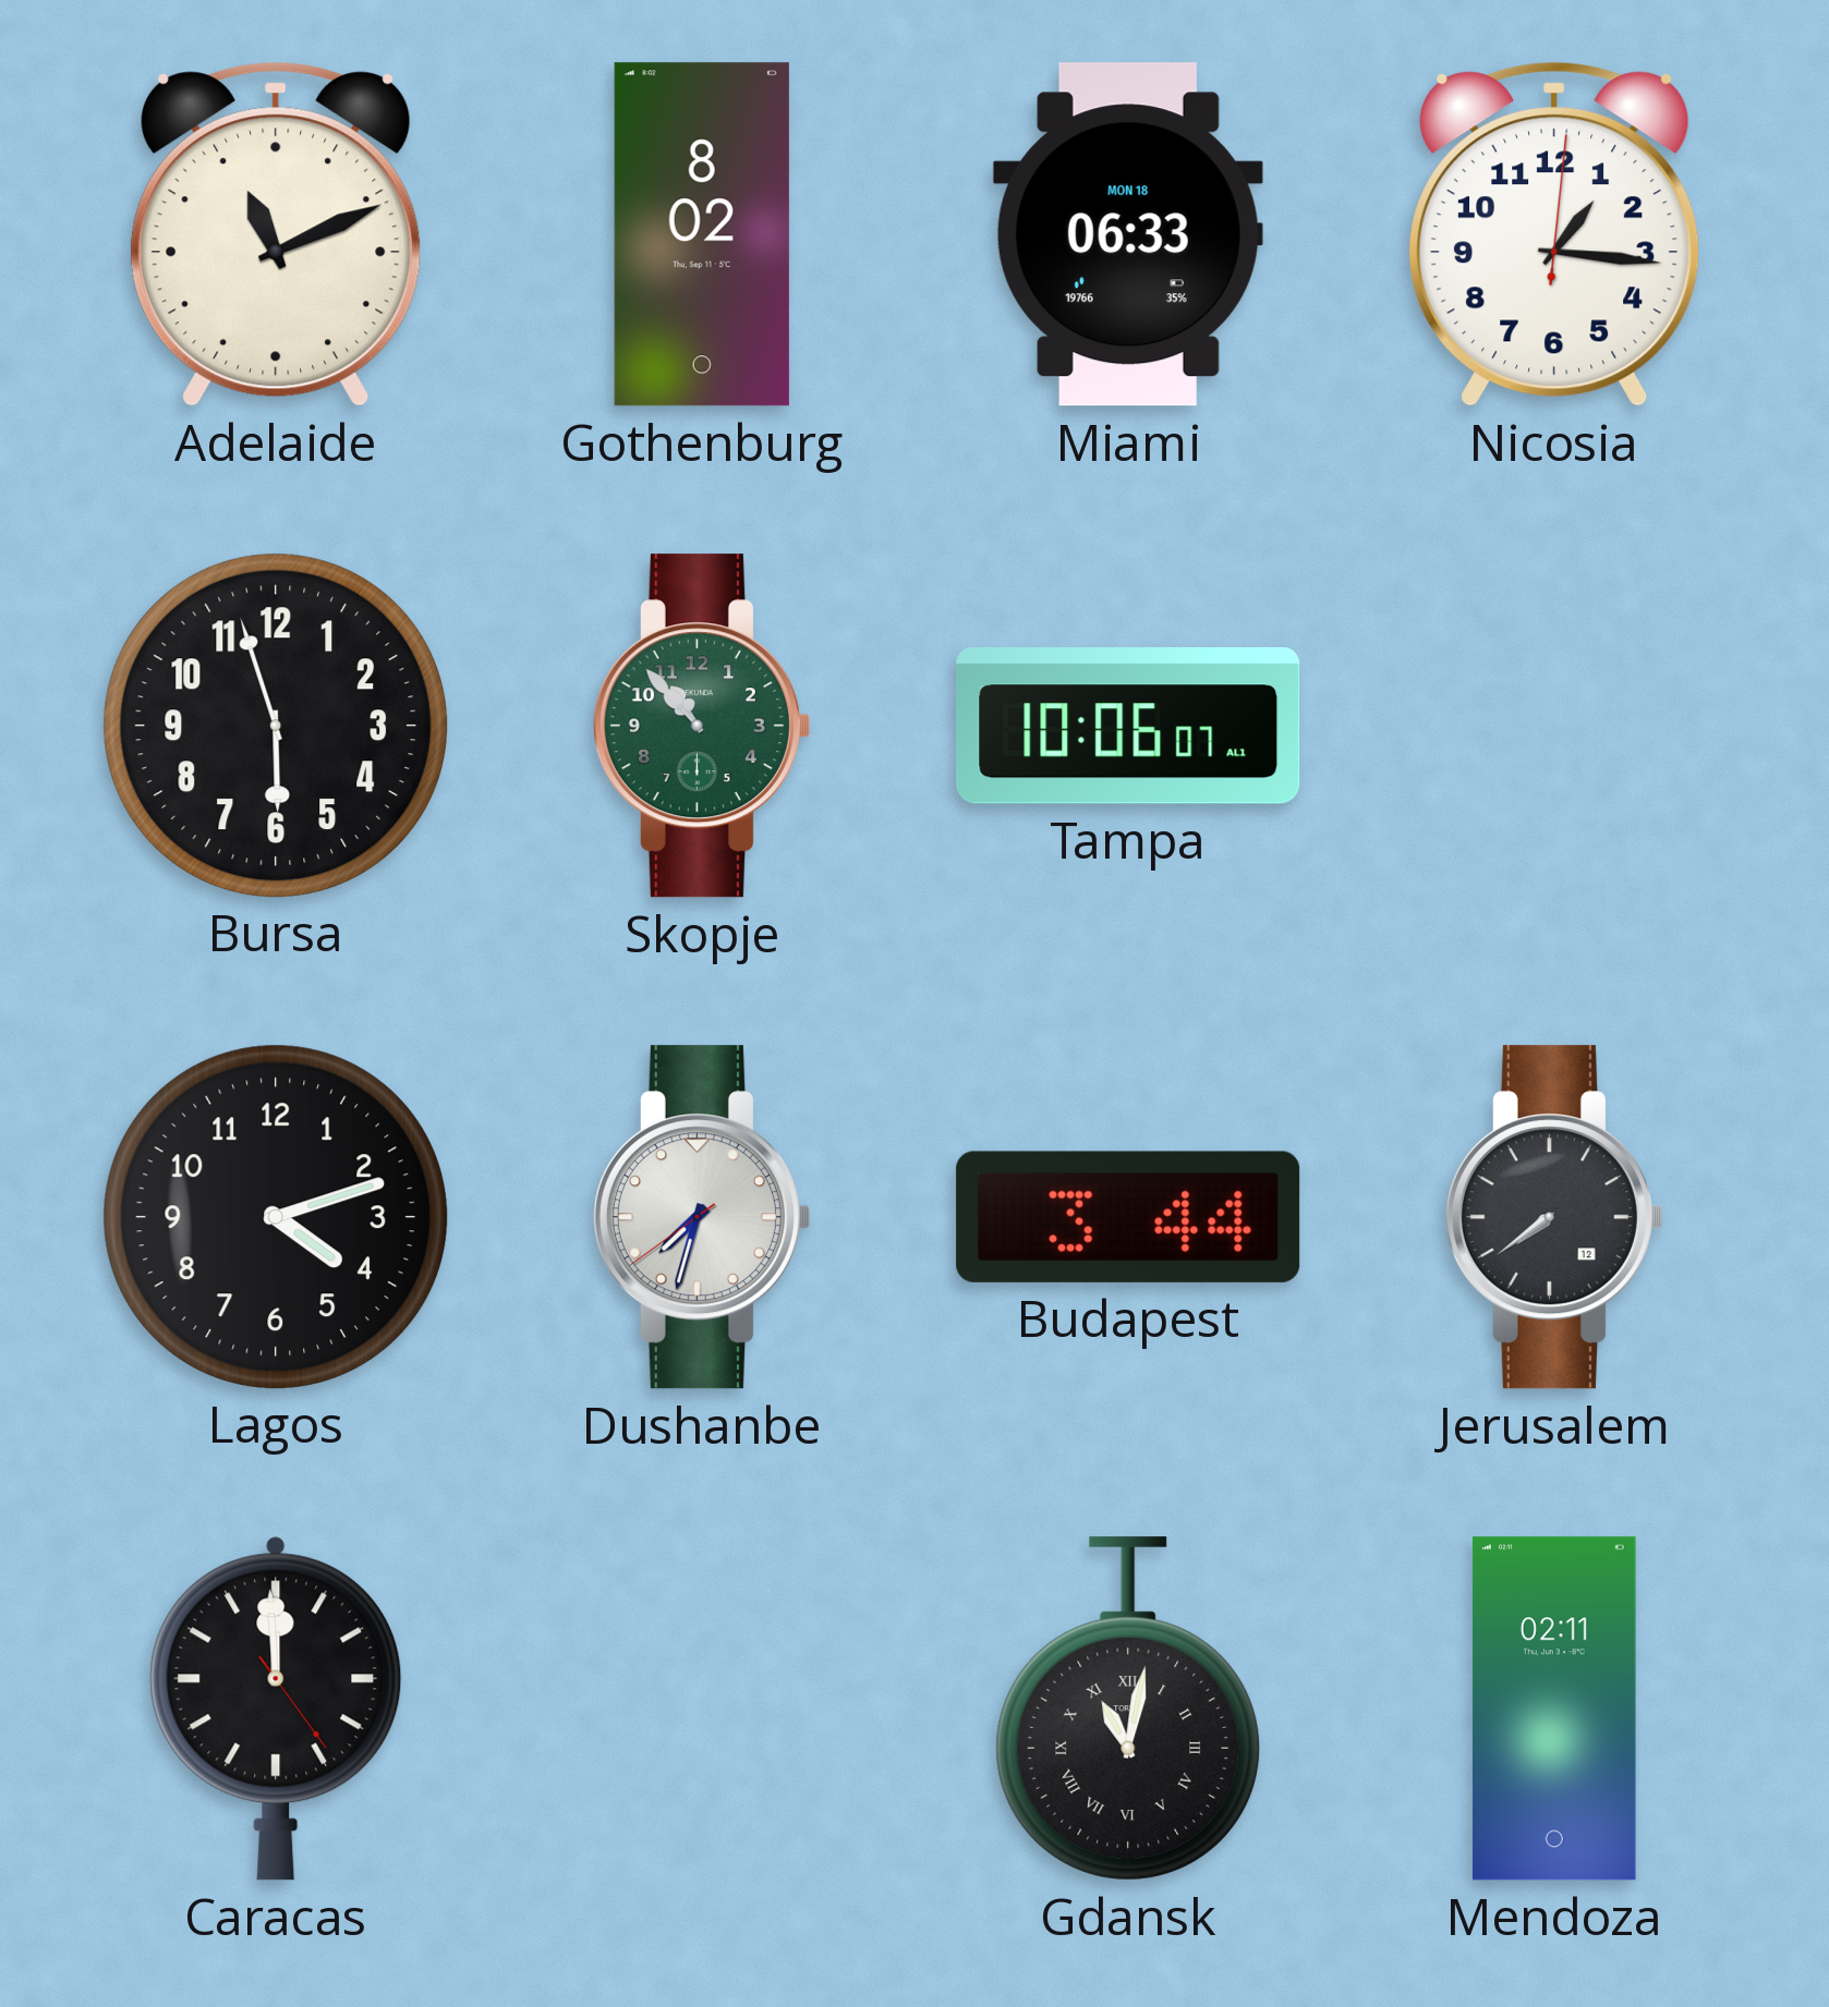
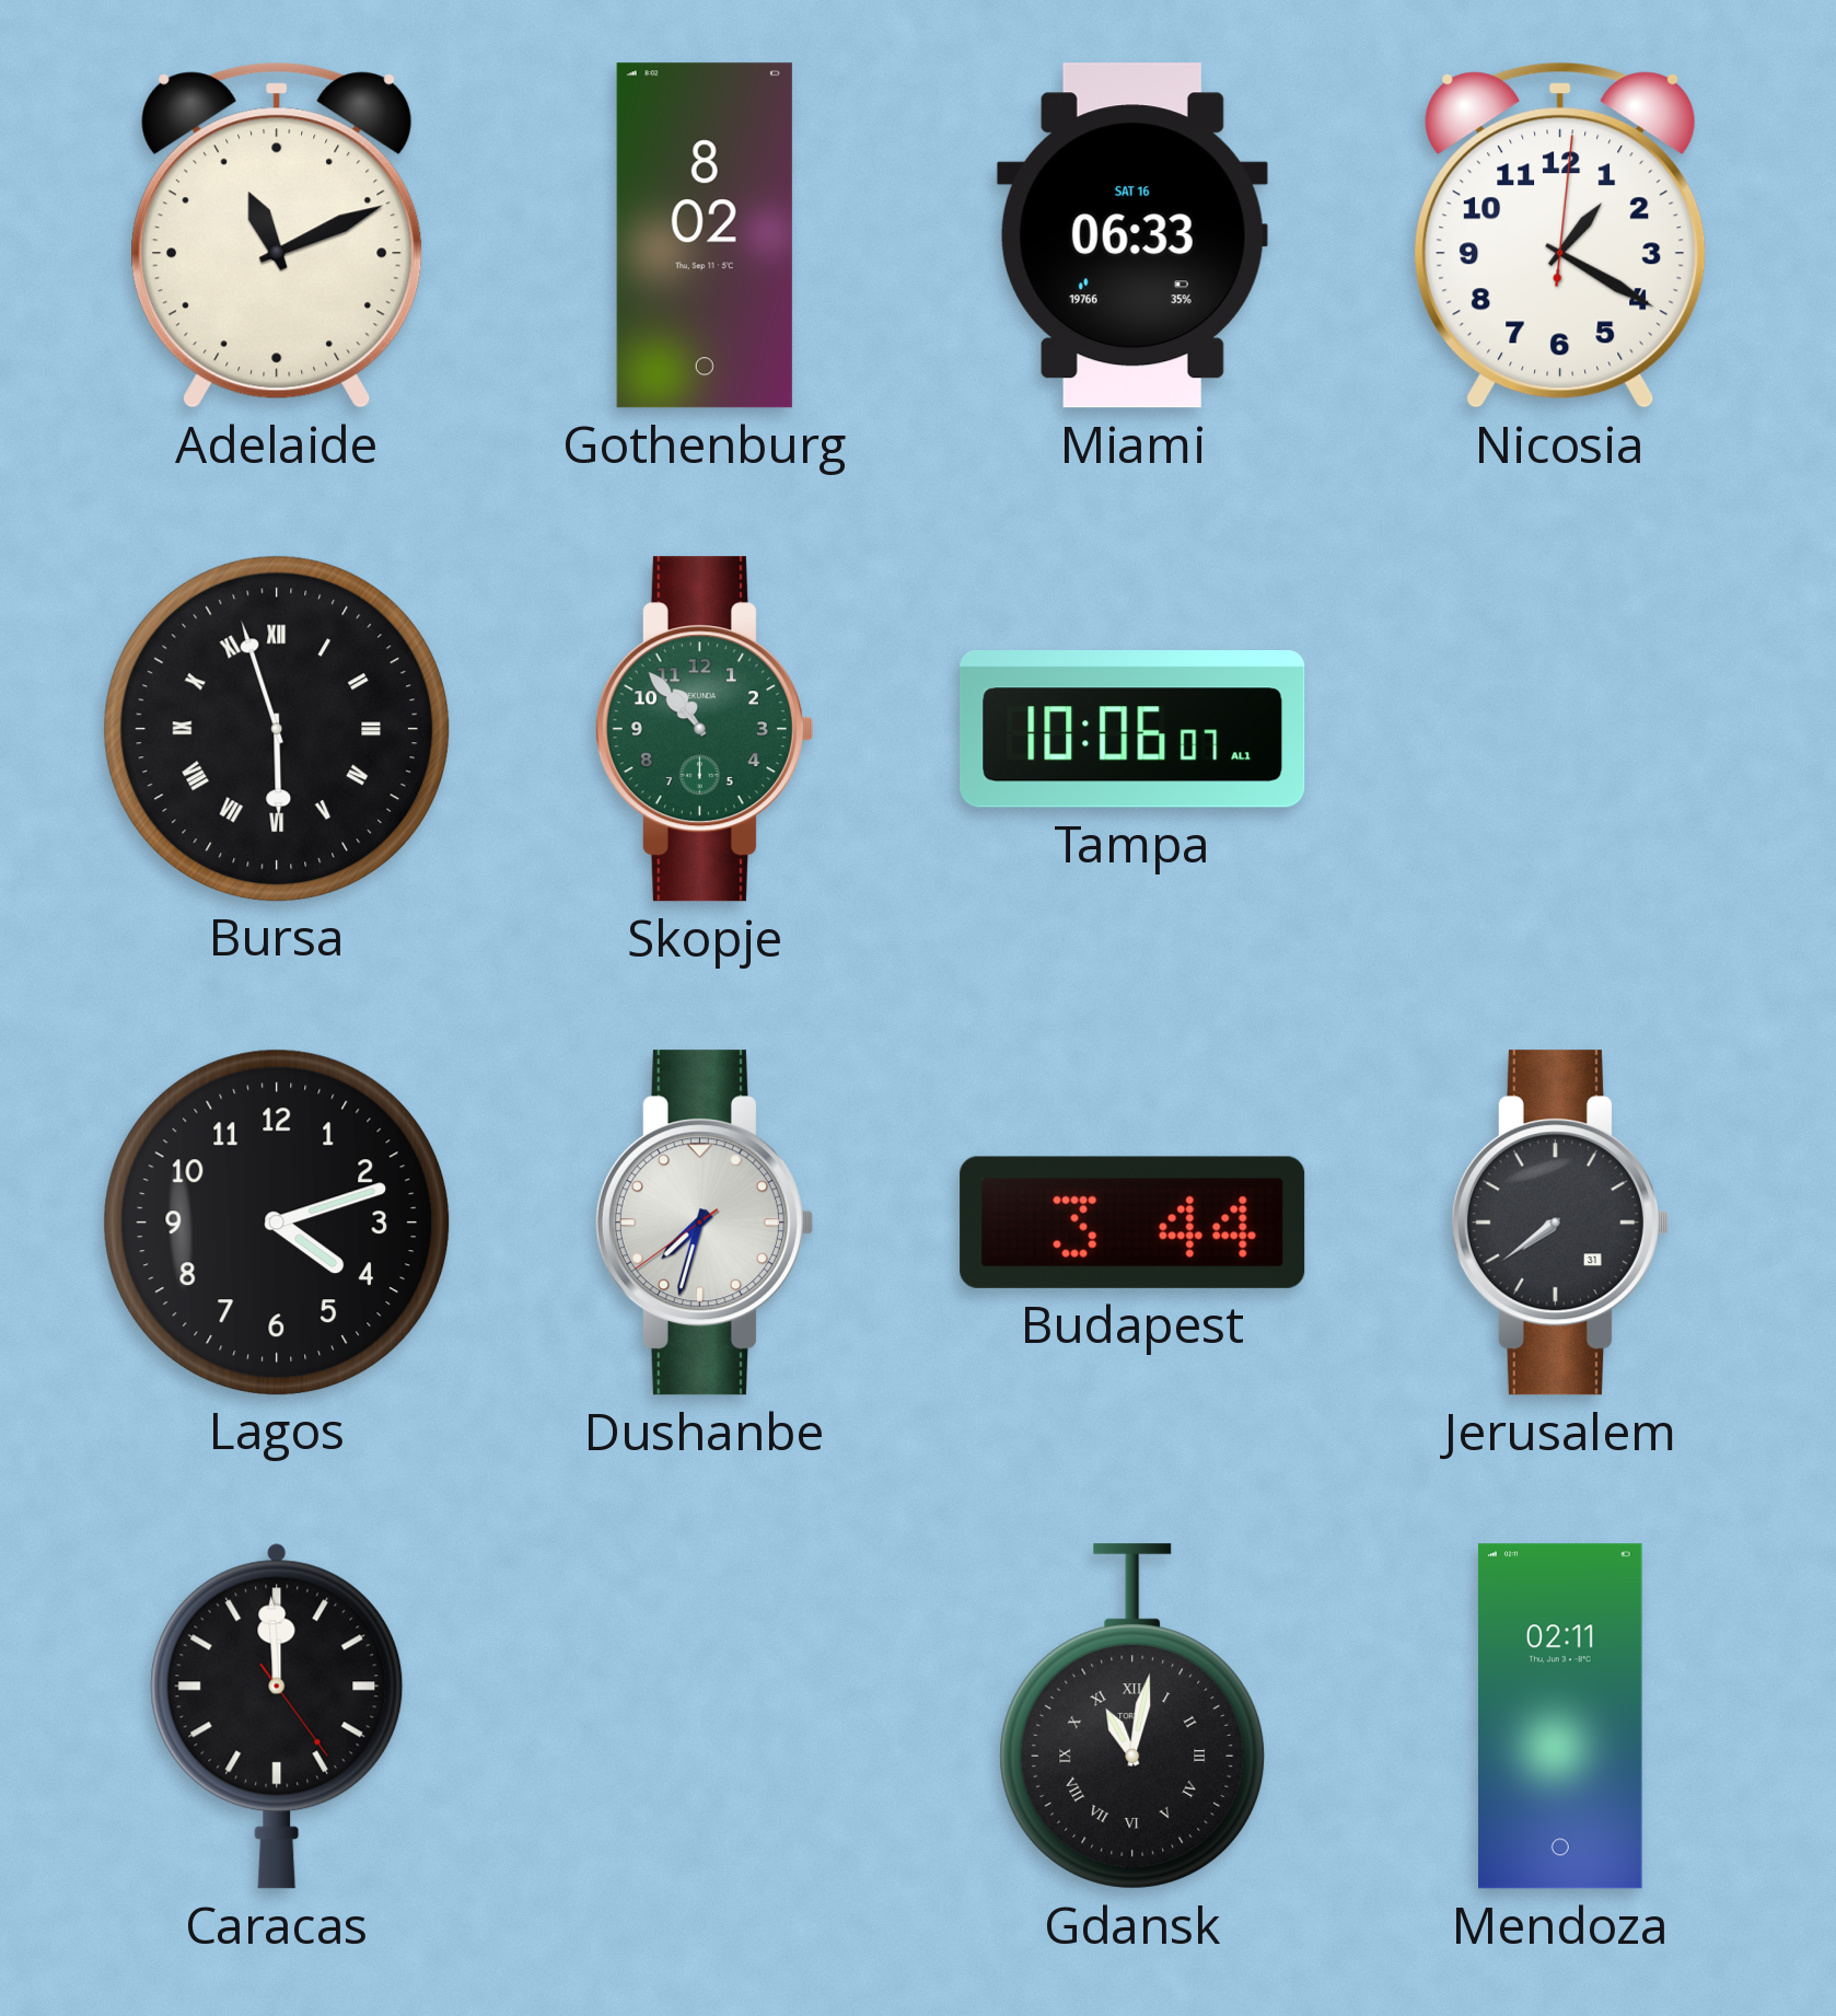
Miami date: MON 18 -> SAT 16
Nicosia: 1:16 -> 1:20
Bursa numerals: Arabic -> Roman
Jerusalem date: 12 -> 31
